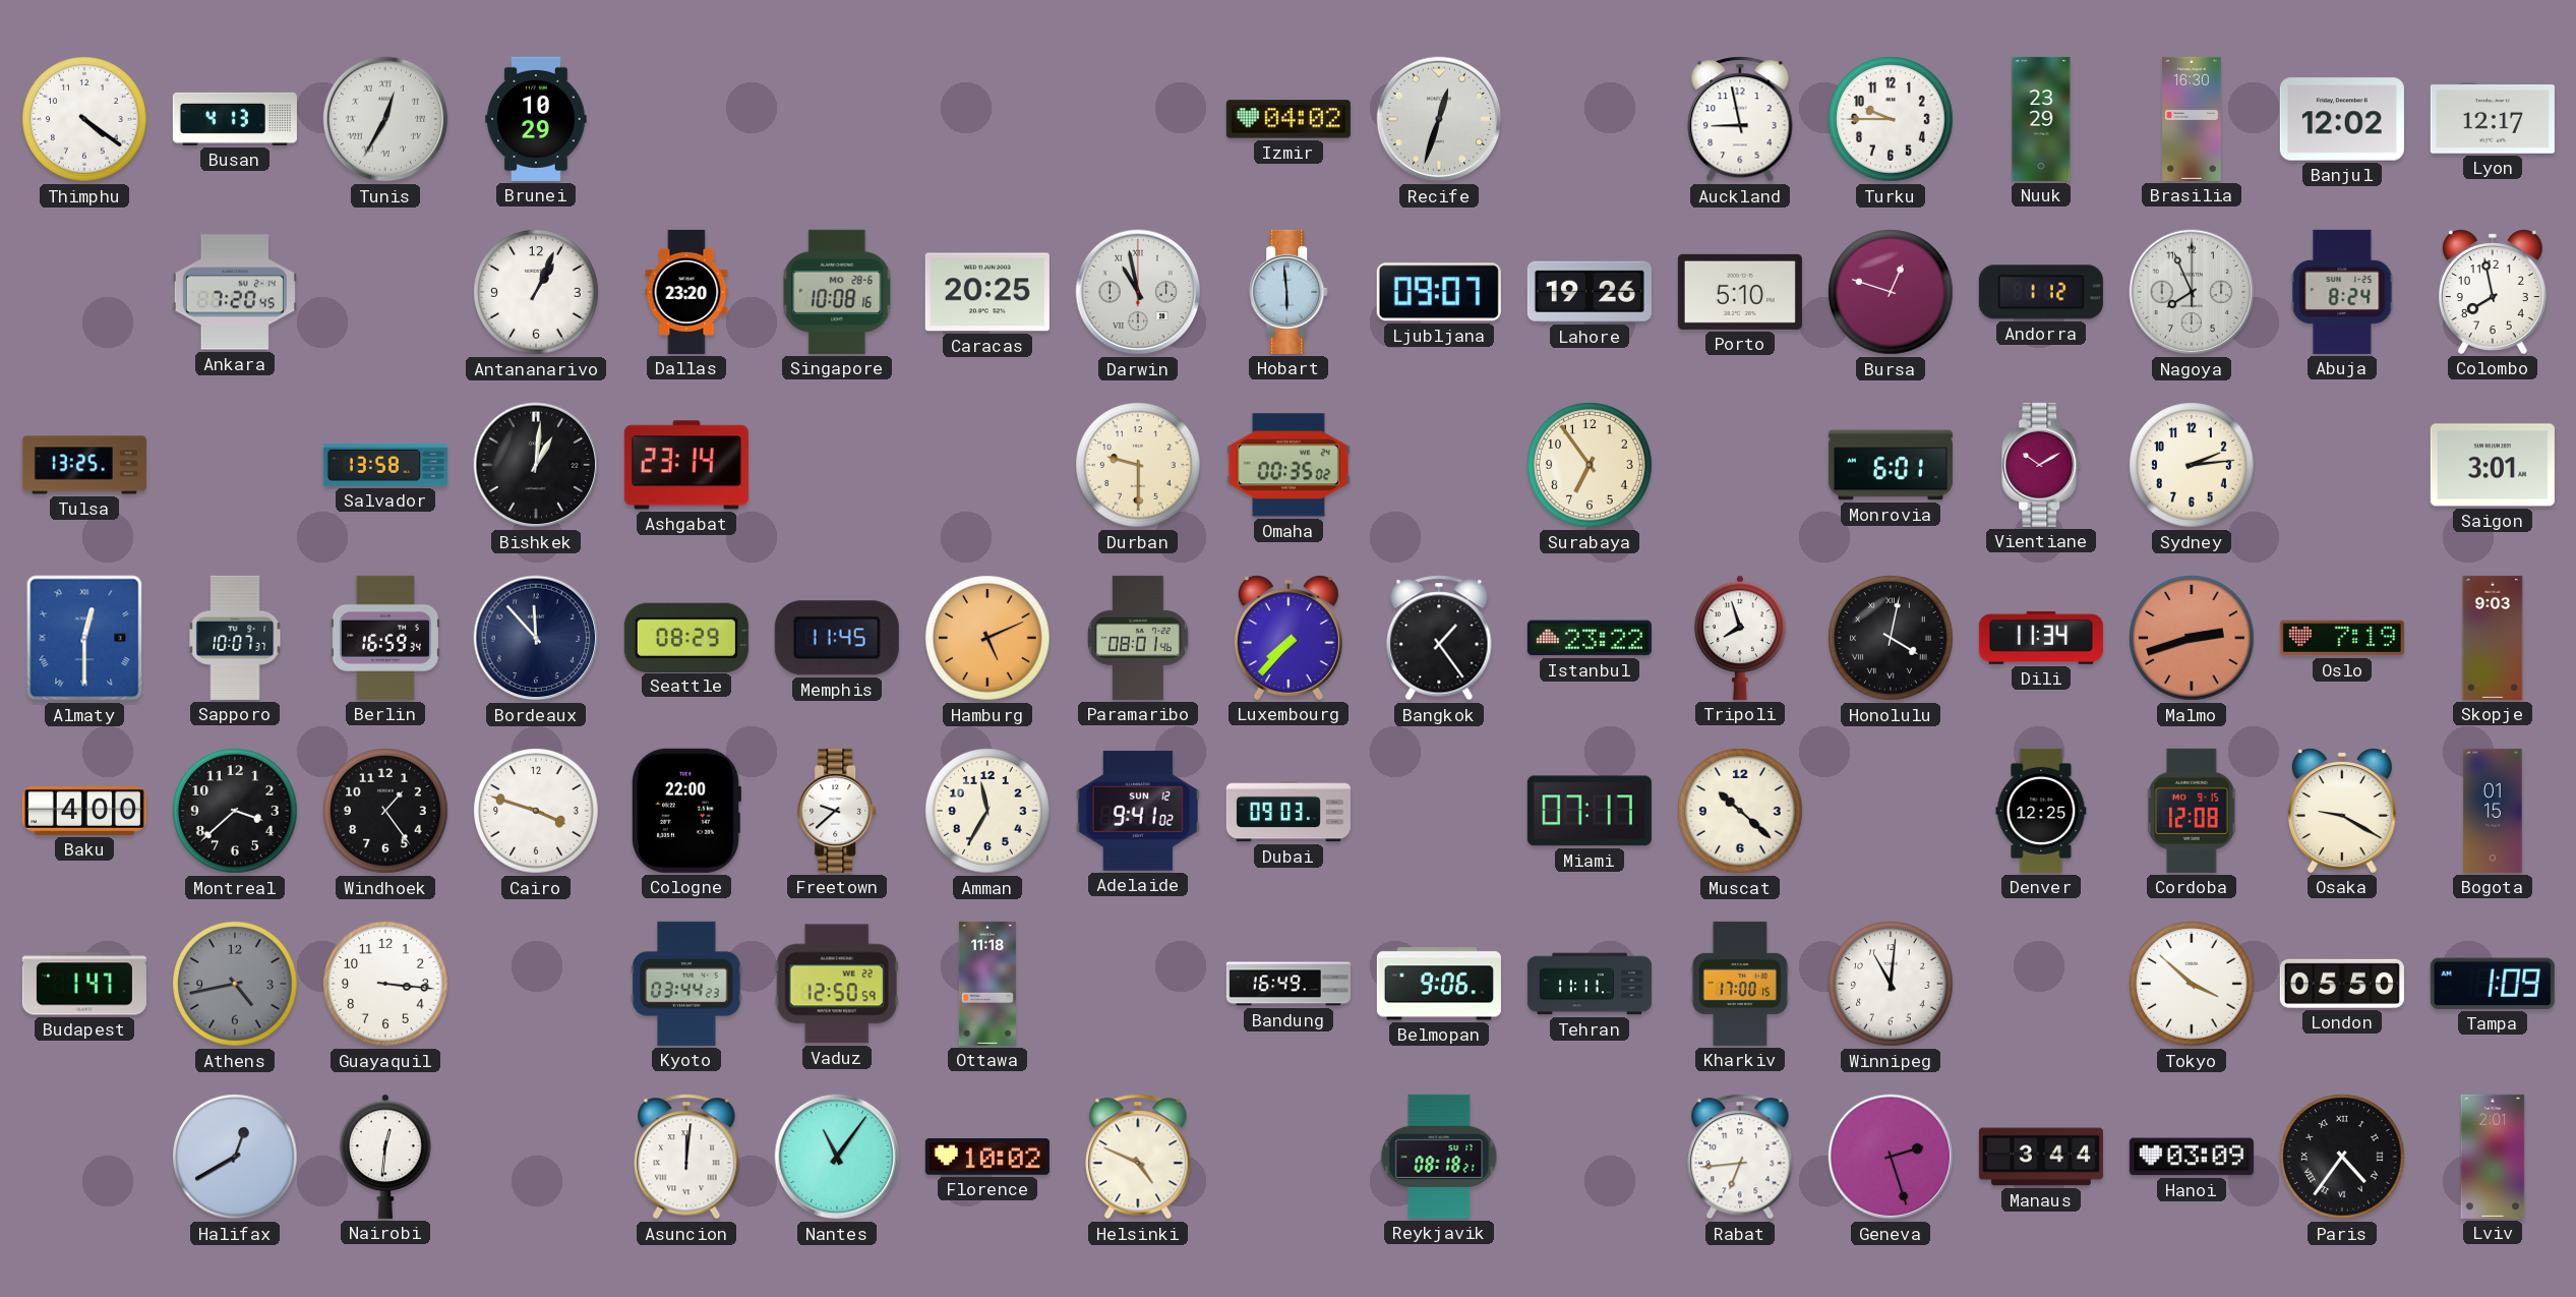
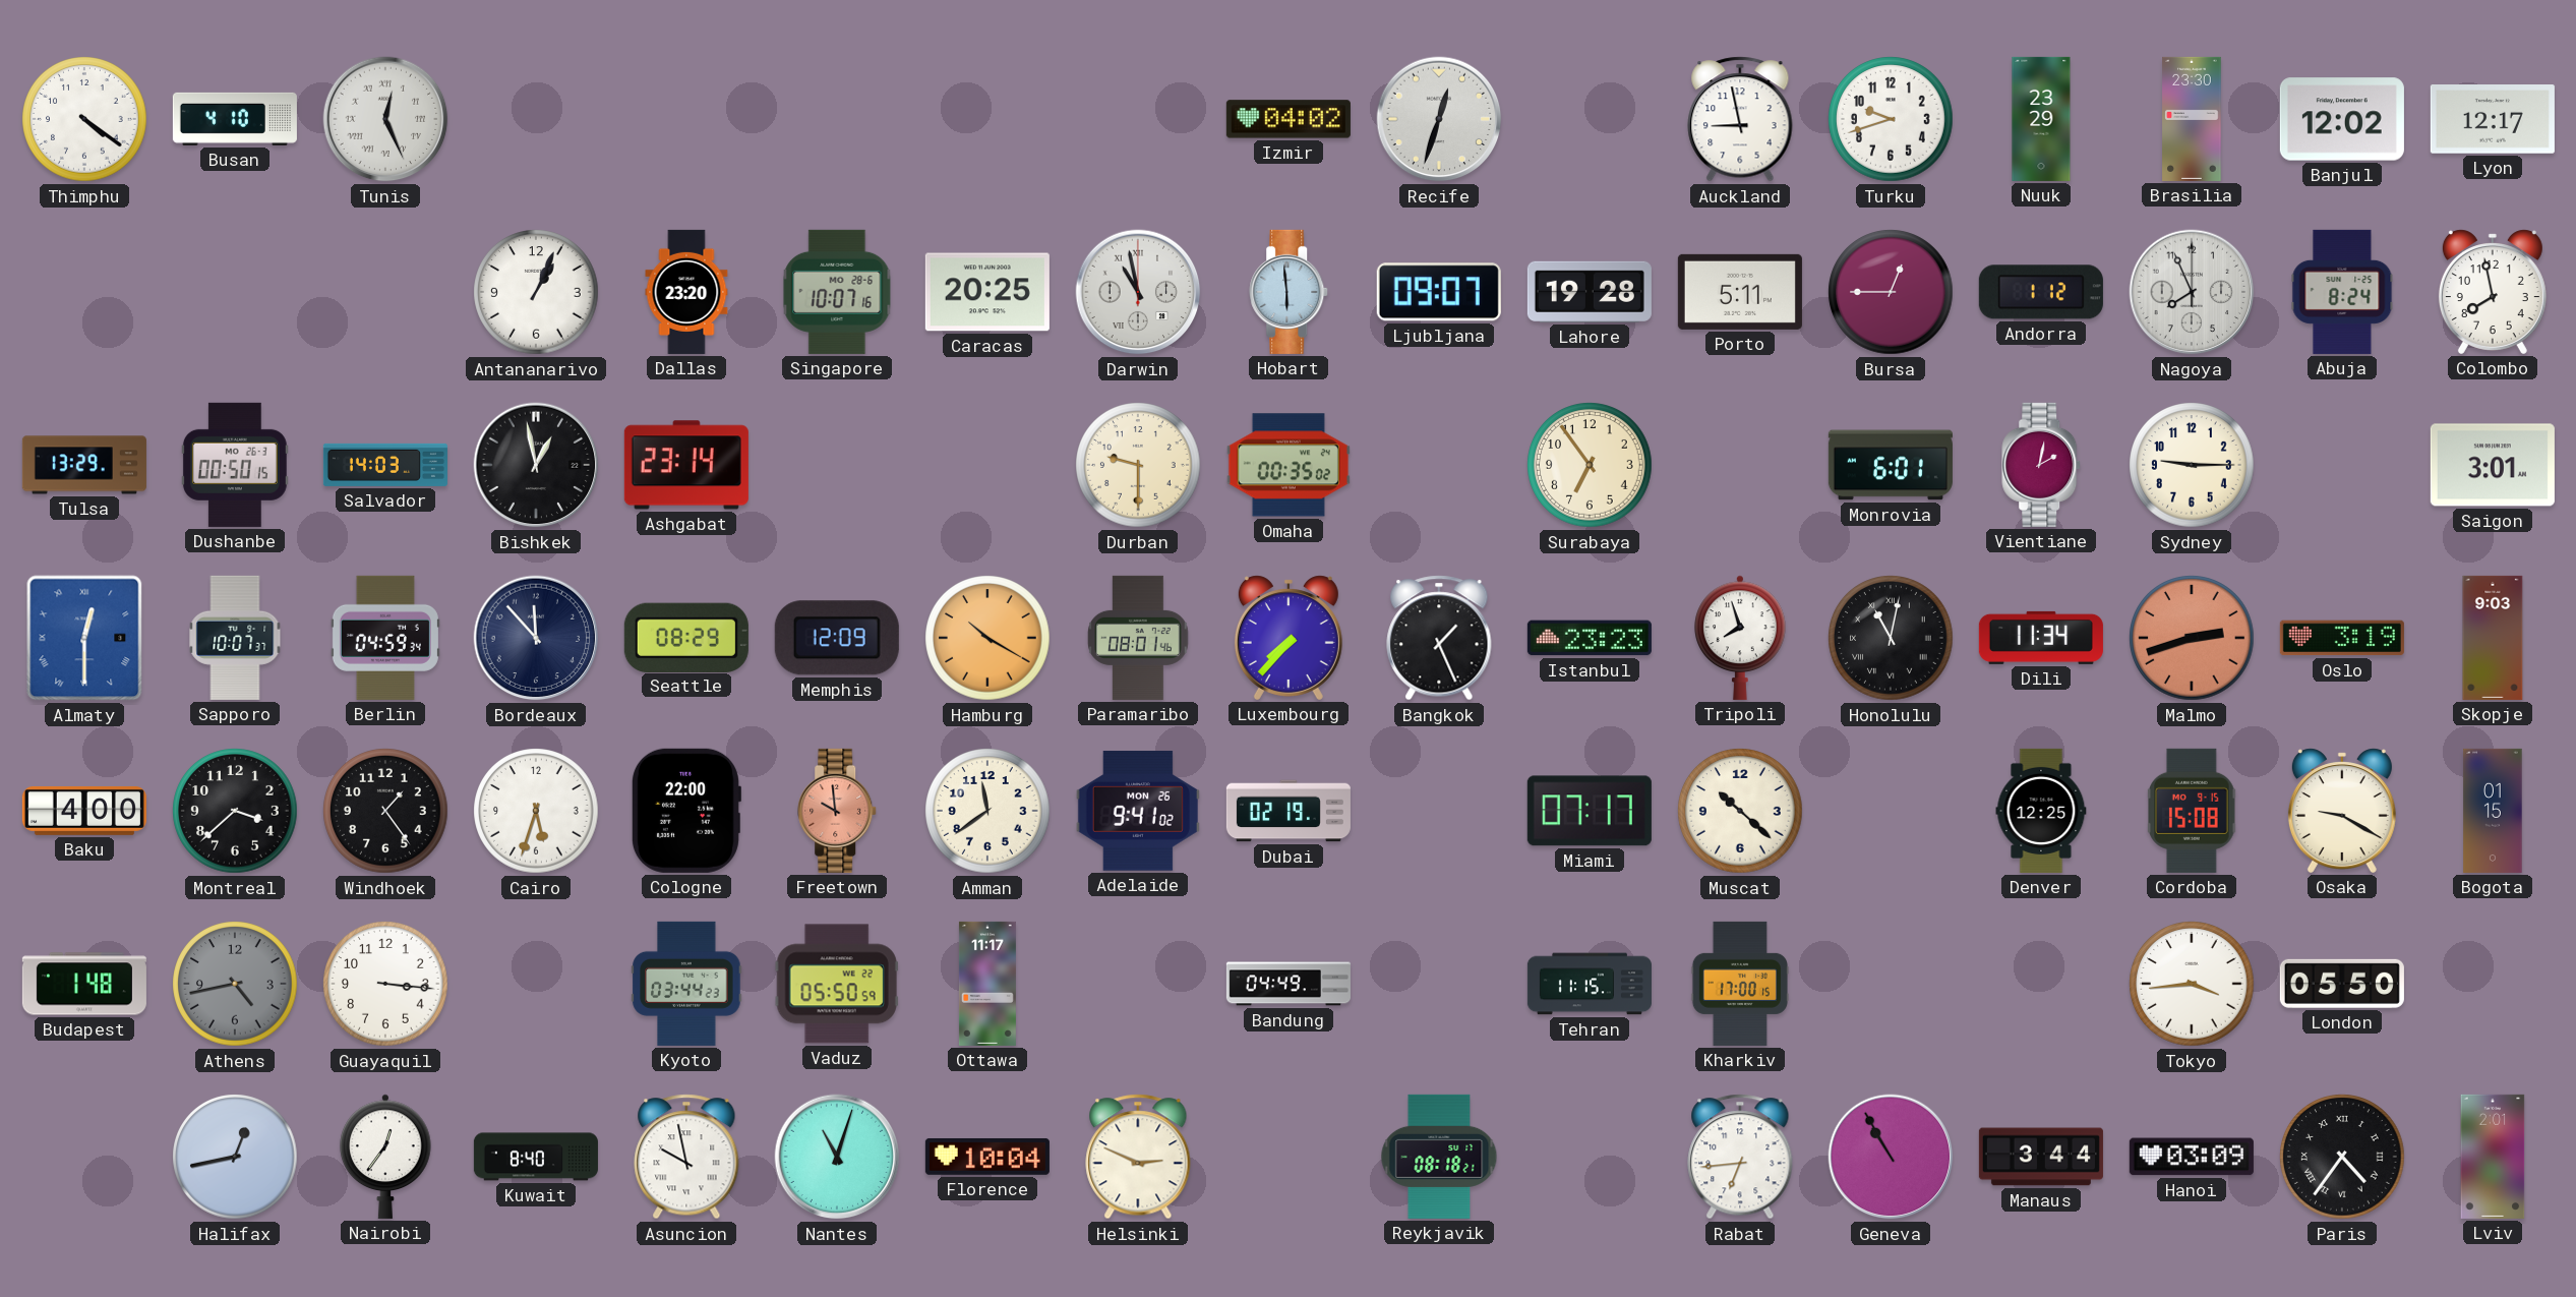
Busan: 4:13 -> 4:10
Tunis: 12:35 -> 12:26
Brunei: 10:29 -> none
Turku: 9:45 -> 9:42
Brasilia: 16:30 -> 23:30
Ankara: 7:20 -> none
Singapore: 10:08 -> 10:07
Lahore: 19:26 -> 19:28
Porto: 5:10 -> 5:11
Bursa: 12:48 -> 12:45
Tulsa: 13:25 -> 13:29
Dushanbe: none -> 00:50
Salvador: 13:58 -> 14:03
Bishkek: 1:01 -> 12:58
Vientiane: 10:10 -> 2:02
Sydney: 2:14 -> 9:15
Berlin: 16:59 -> 04:59
Memphis: 11:45 -> 12:09
Hamburg: 5:11 -> 10:20
Bangkok: 1:24 -> 1:26
Istanbul: 23:22 -> 23:23
Honolulu: 4:02 -> 11:02
Oslo: 7:19 -> 3:19
Cairo: 3:48 -> 5:33
Freetown: 9:38 -> 9:59
Freetown dial: white -> salmon
Amman: 11:35 -> 11:39
Adelaide date: SUN 12 -> MON 26
Dubai: 09:03 -> 02:19
Cordoba: 12:08 -> 15:08
Budapest: 1:47 -> 1:48
Vaduz: 12:50 -> 05:50
Ottawa: 11:18 -> 11:17
Bandung: 16:49 -> 04:49
Belmopan: 9:06 -> none
Tehran: 11:11 -> 11:15
Winnipeg: 11:01 -> none
Tokyo: 3:52 -> 3:44
Tampa: 1:09 -> none
Halifax: 12:40 -> 12:43
Nairobi: 12:31 -> 12:36
Kuwait: none -> 8:40
Asuncion: 12:01 -> 9:58
Nantes: 11:06 -> 11:03
Florence: 10:02 -> 10:04
Helsinki: 4:49 -> 2:49
Geneva: 2:27 -> 10:55
